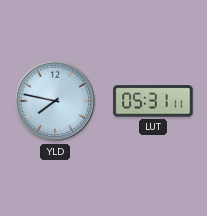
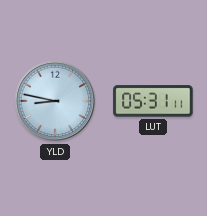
YLD: 7:47 -> 8:47
